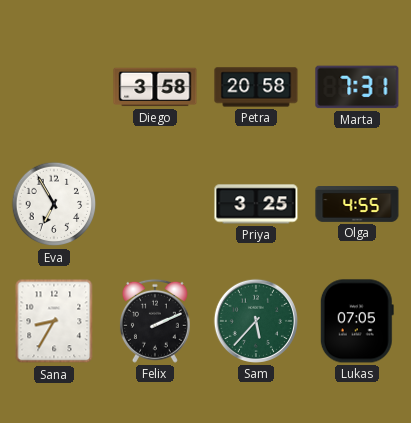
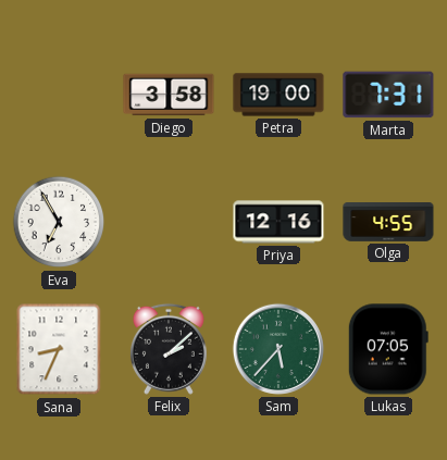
Petra: 20:58 -> 19:00
Priya: 3:25 -> 12:16
Sana: 8:35 -> 8:34
Felix: 2:11 -> 2:08
